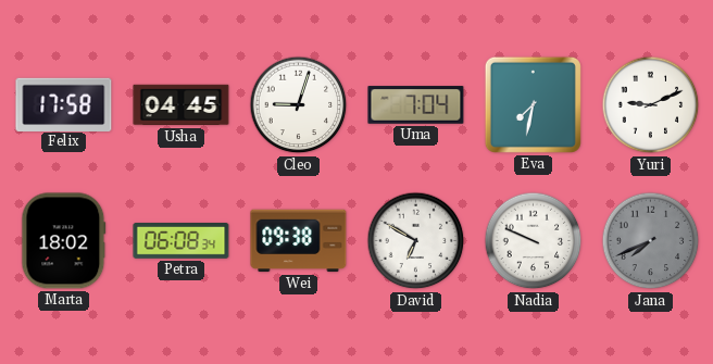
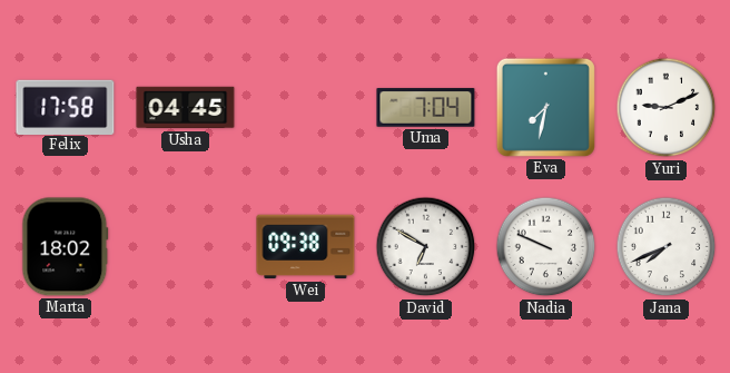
Cleo: 9:03 -> none
Petra: 06:08 -> none
Jana dial: grey -> white
